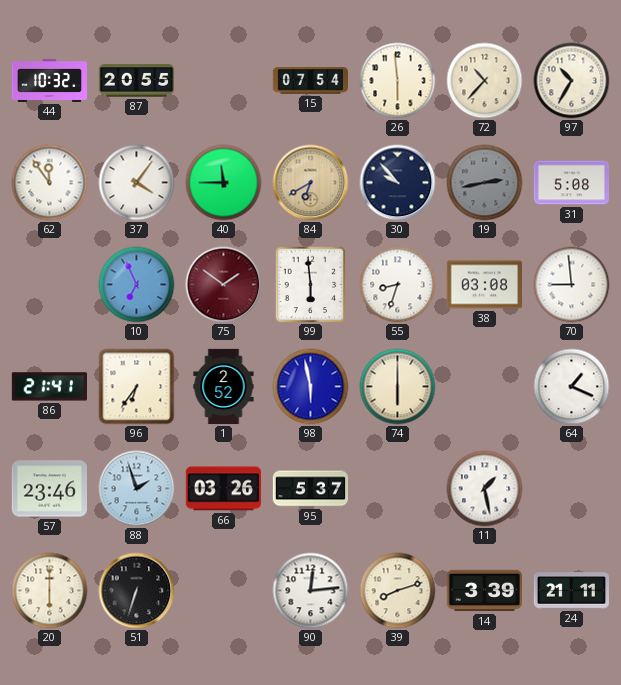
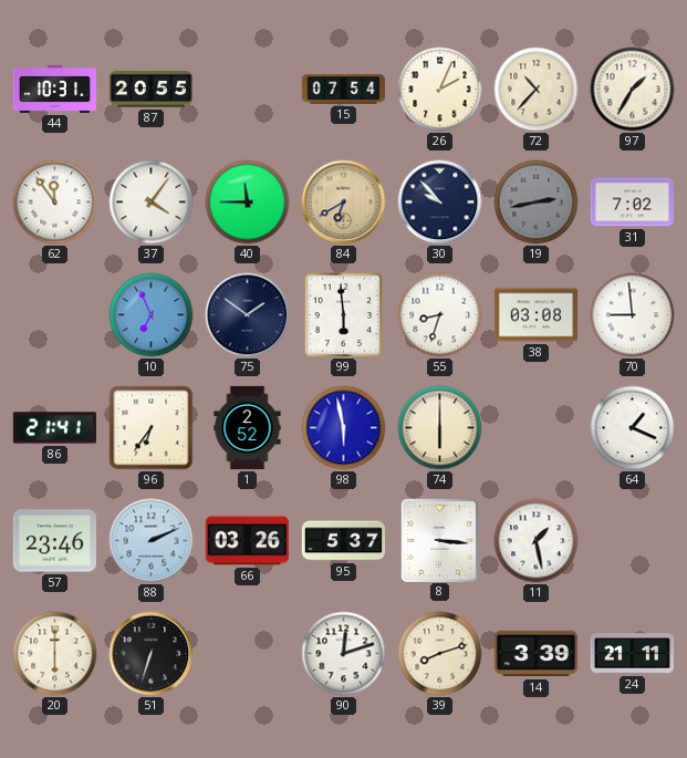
44: 10:32 -> 10:31
26: 5:59 -> 2:04
97: 10:35 -> 1:35
31: 5:08 -> 7:02
75 dial: burgundy -> navy
88: 1:57 -> 2:11
8: none -> 3:16
90: 12:14 -> 12:12
